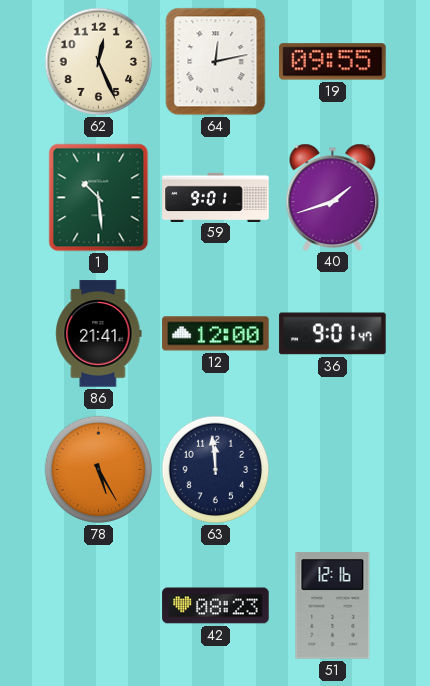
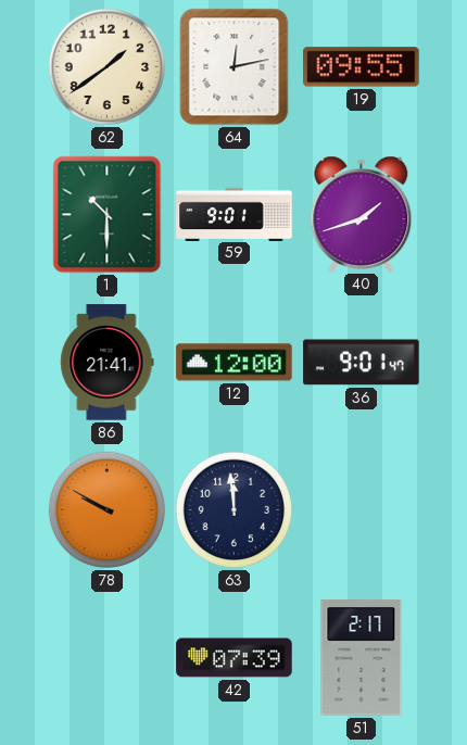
62: 12:26 -> 1:39
1: 10:29 -> 10:30
78: 5:25 -> 9:50
42: 08:23 -> 07:39
51: 12:16 -> 2:17
